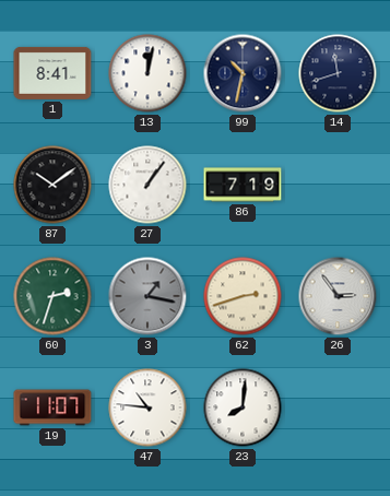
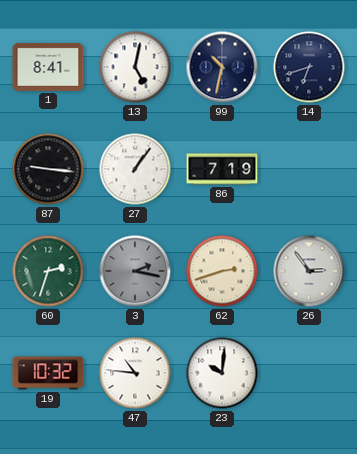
13: 12:02 -> 5:02
14: 11:42 -> 6:42
87: 10:09 -> 9:16
3: 1:17 -> 2:17
19: 11:07 -> 10:32
23: 8:01 -> 10:01
